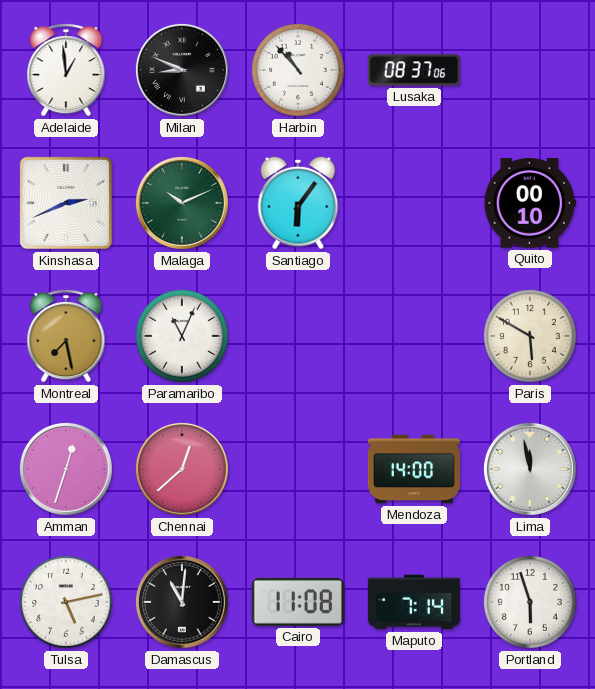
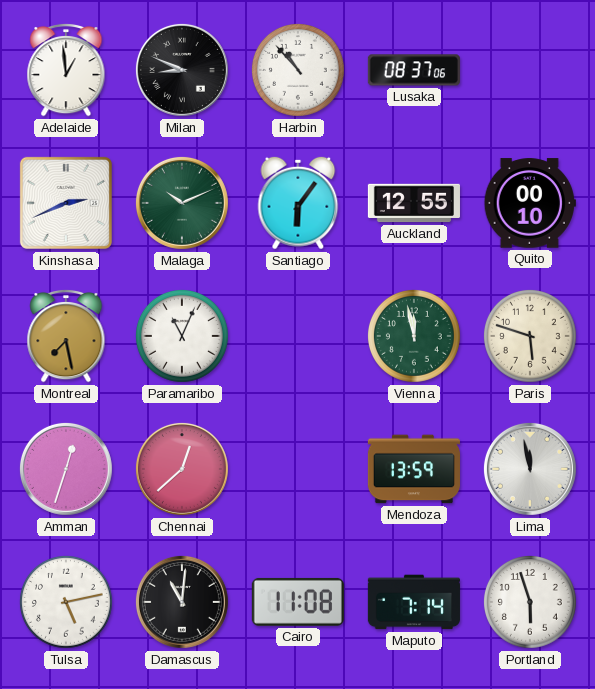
Auckland: none -> 12:55
Vienna: none -> 11:58
Paris: 5:50 -> 5:48
Mendoza: 14:00 -> 13:59
